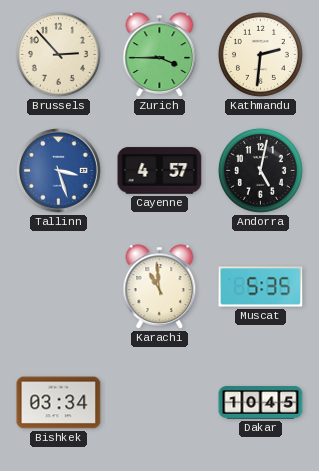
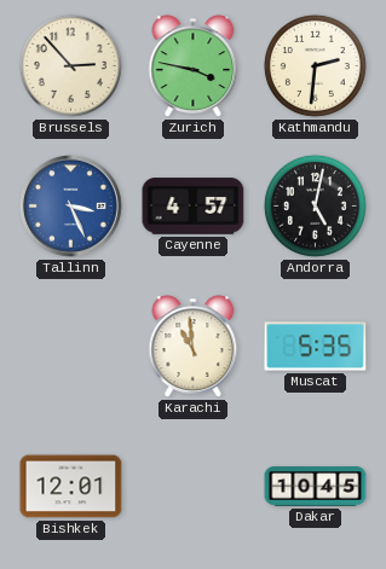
Zurich: 3:45 -> 3:47
Tallinn: 3:27 -> 3:26
Bishkek: 03:34 -> 12:01
